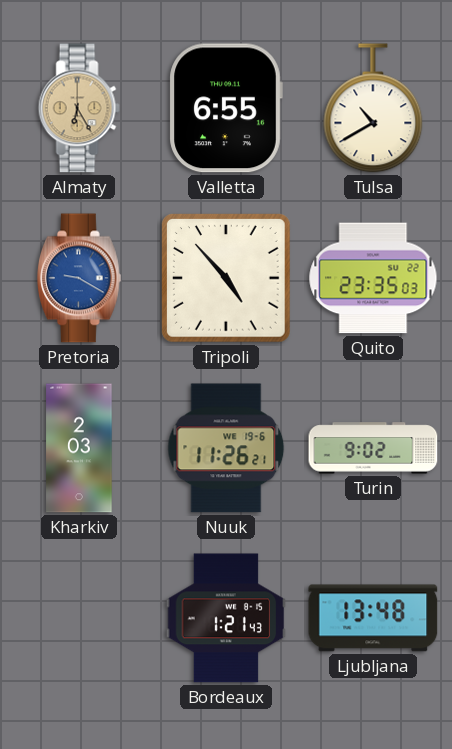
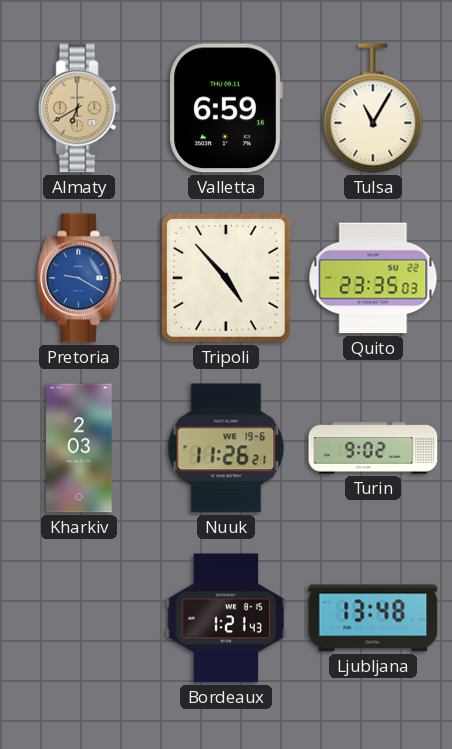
Almaty: 6:25 -> 6:40
Valletta: 6:55 -> 6:59
Tulsa: 10:40 -> 11:05
